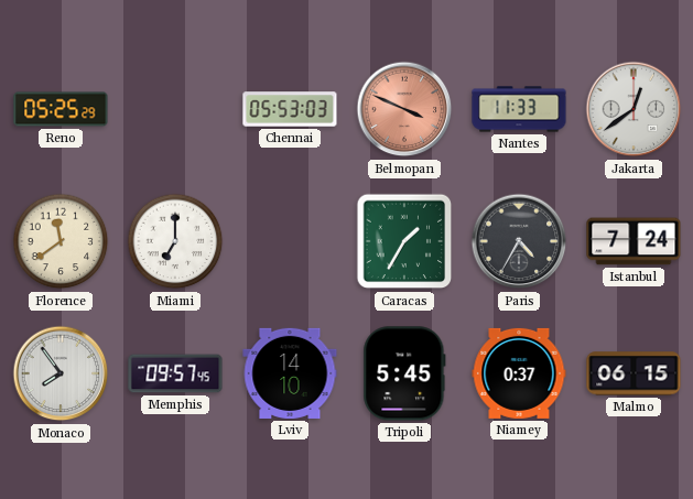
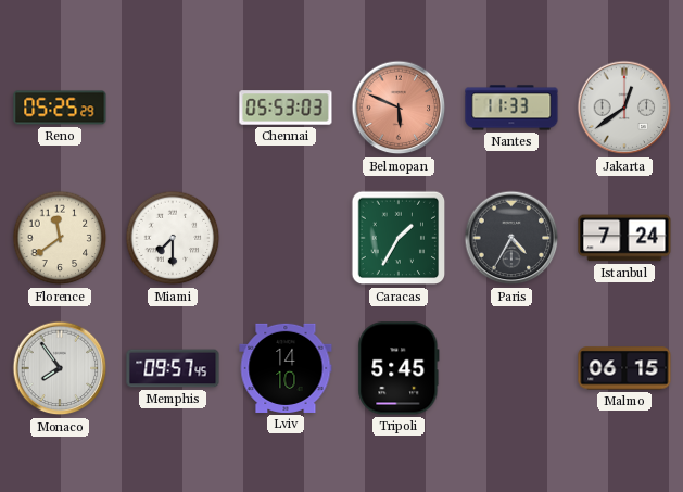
Belmopan: 3:49 -> 5:49
Miami: 7:00 -> 7:30
Niamey: 0:37 -> none
